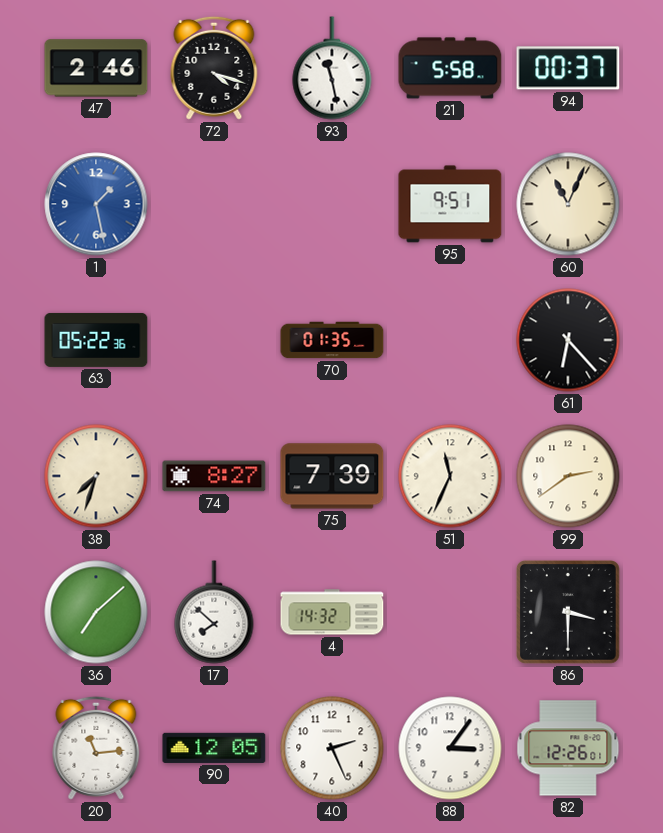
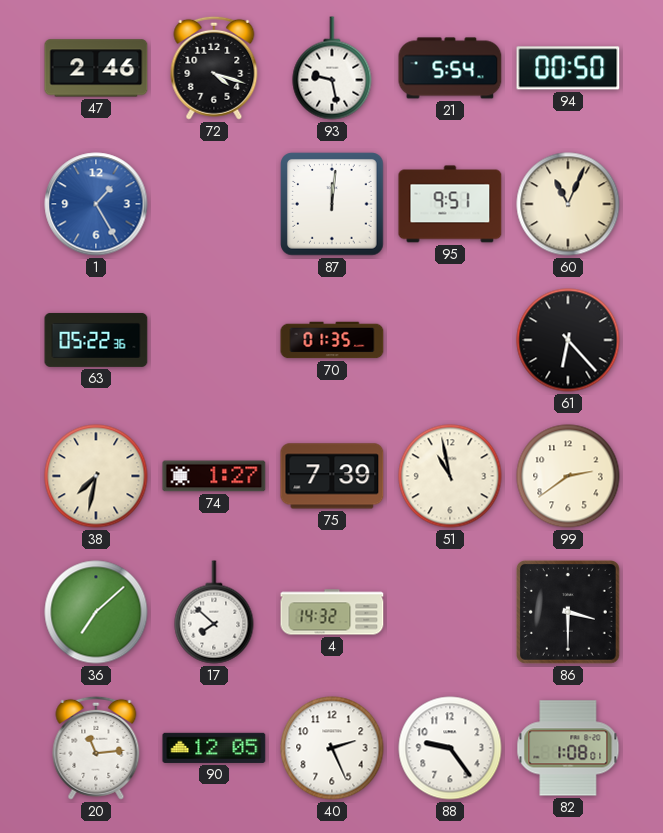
93: 11:28 -> 9:28
21: 5:58 -> 5:54
94: 00:37 -> 00:50
1: 1:28 -> 1:25
87: none -> 12:01
38: 7:33 -> 7:32
74: 8:27 -> 1:27
51: 11:34 -> 10:58
88: 3:06 -> 9:24
82: 12:26 -> 1:08
